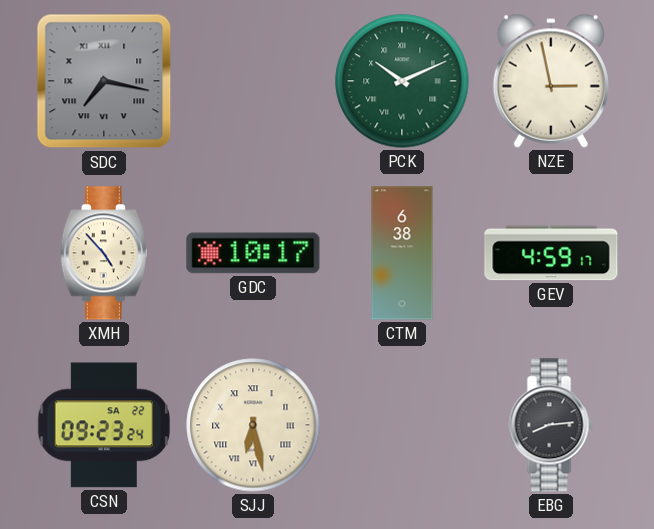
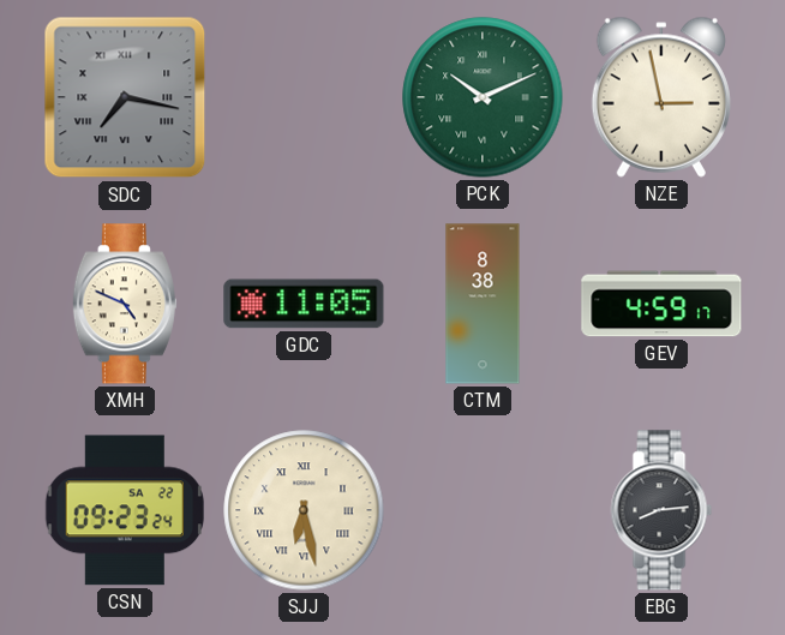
XMH: 4:53 -> 4:49
GDC: 10:17 -> 11:05
CTM: 6:38 -> 8:38
